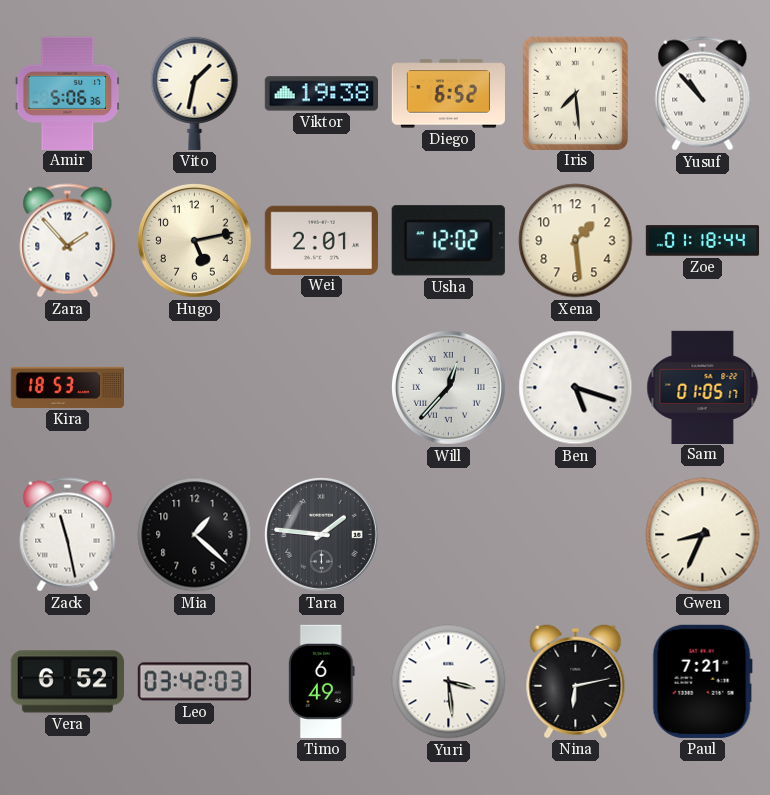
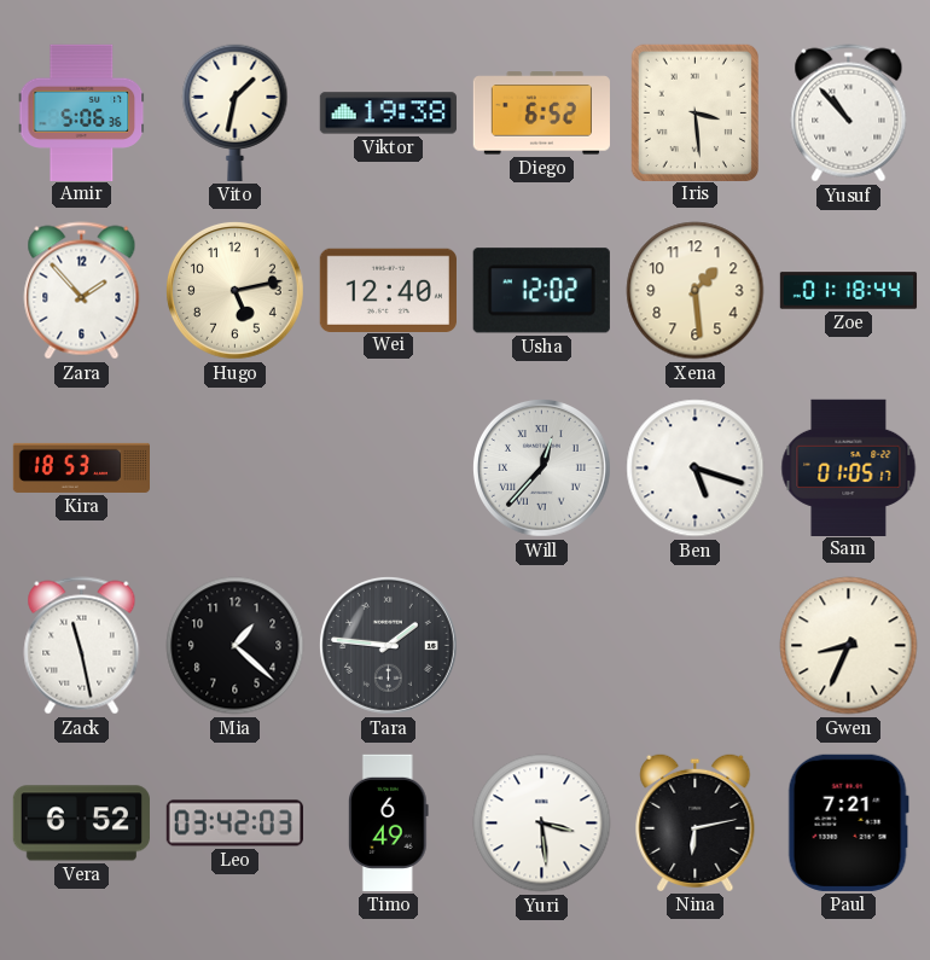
Iris: 7:29 -> 3:29
Wei: 2:01 -> 12:40
